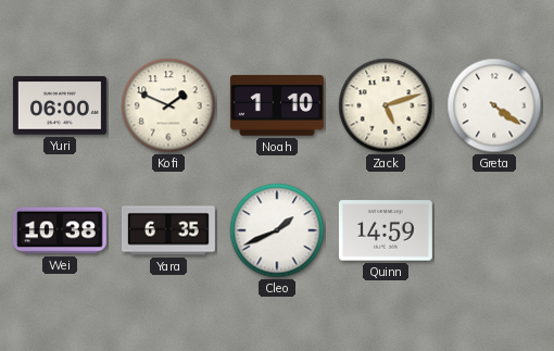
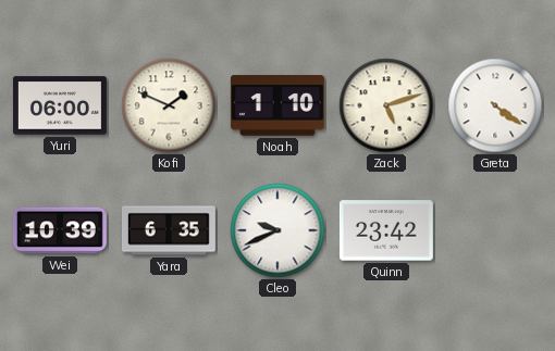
Wei: 10:38 -> 10:39
Cleo: 1:41 -> 9:41
Quinn: 14:59 -> 23:42
